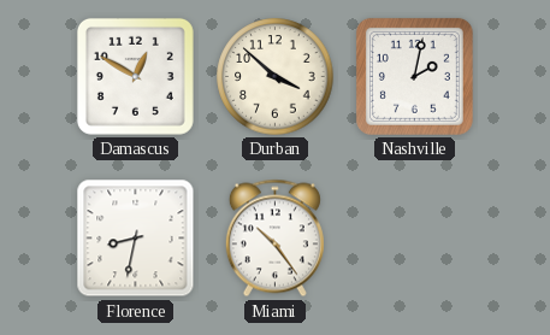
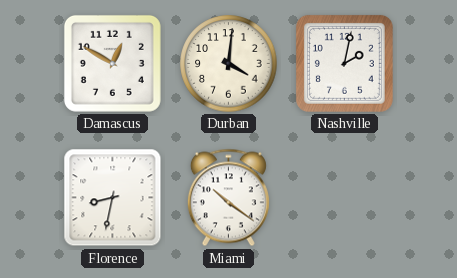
Durban: 3:52 -> 4:01
Miami: 10:24 -> 10:21
